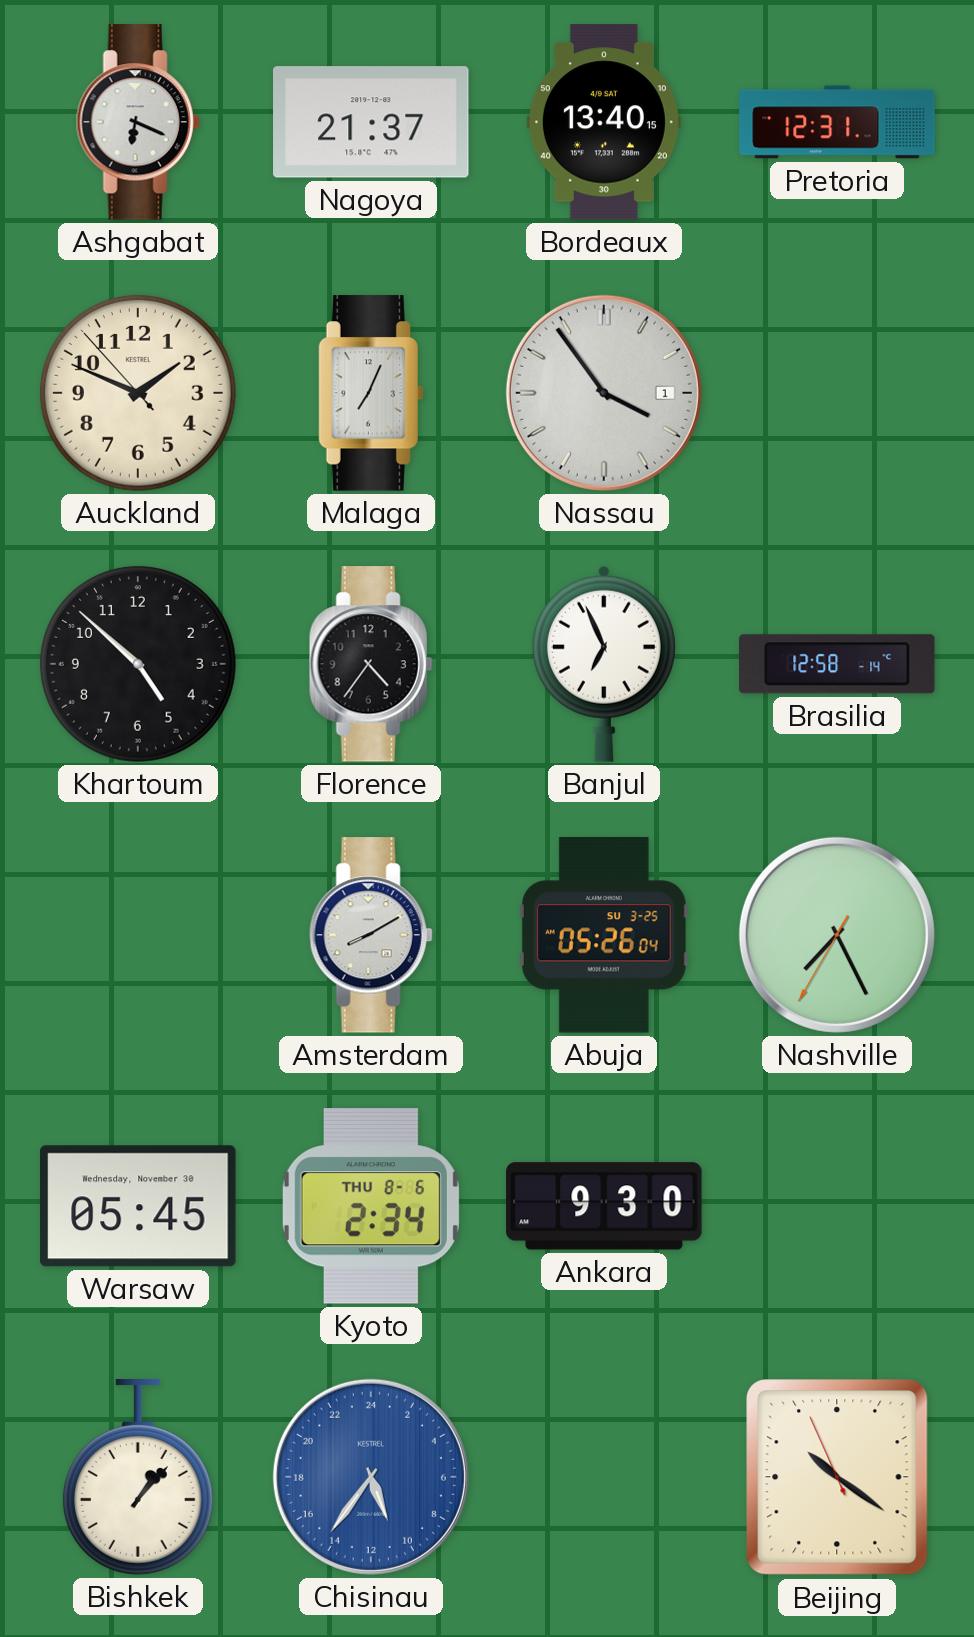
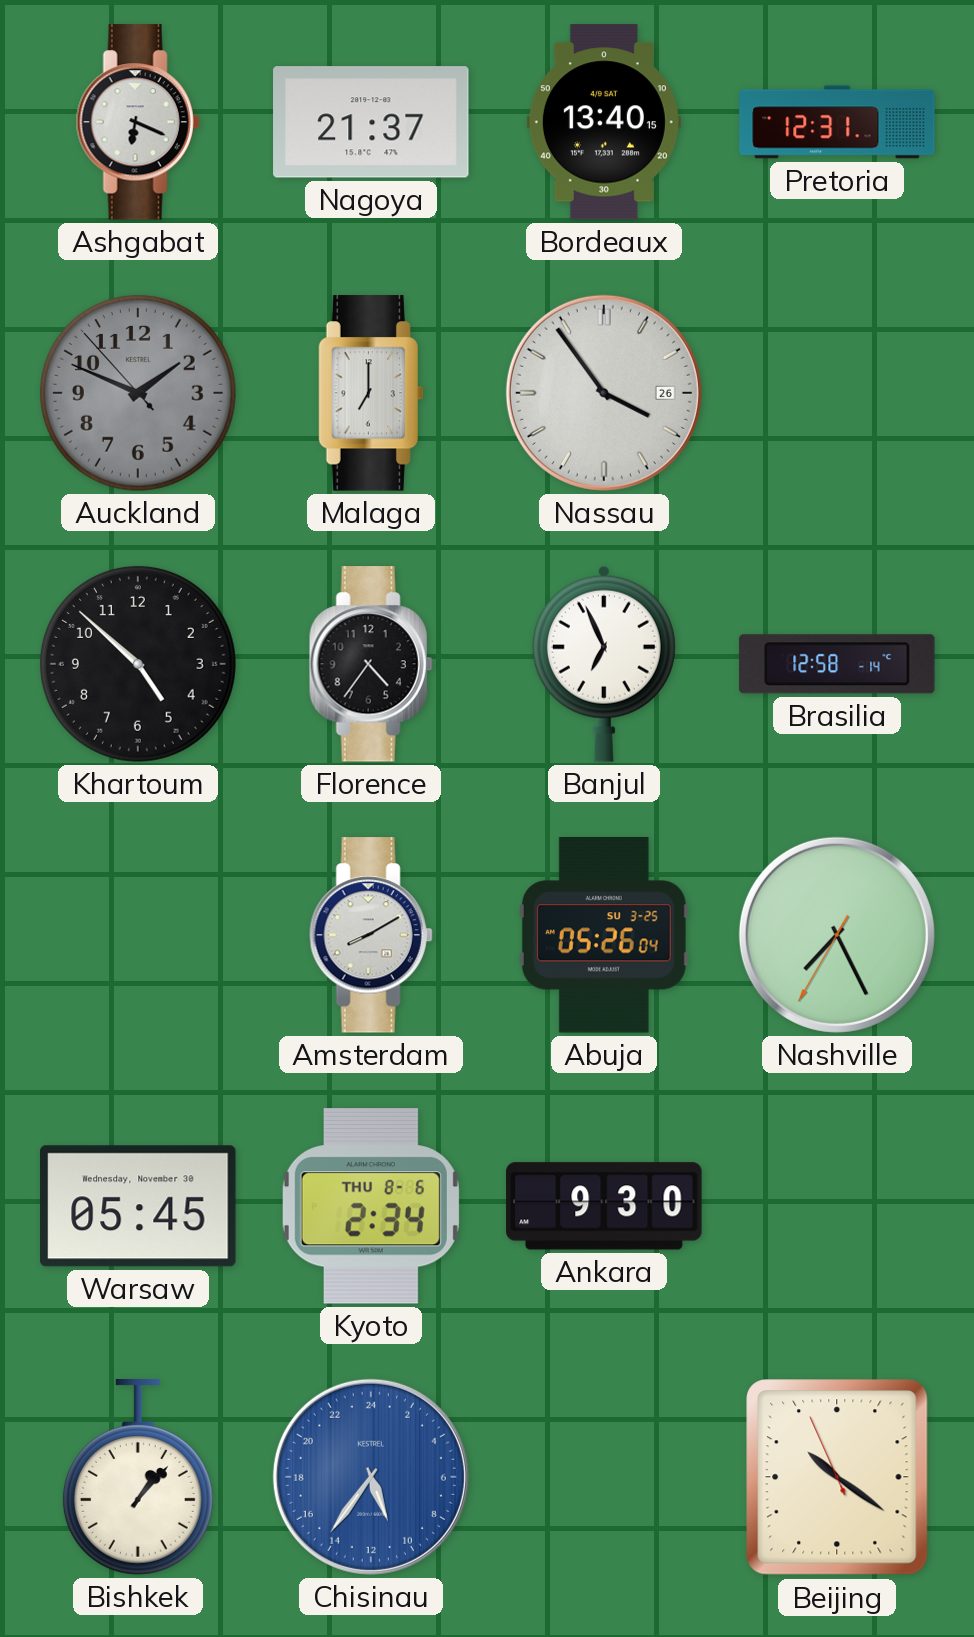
Auckland dial: cream -> grey
Malaga: 7:04 -> 7:00
Nassau date: 1 -> 26
